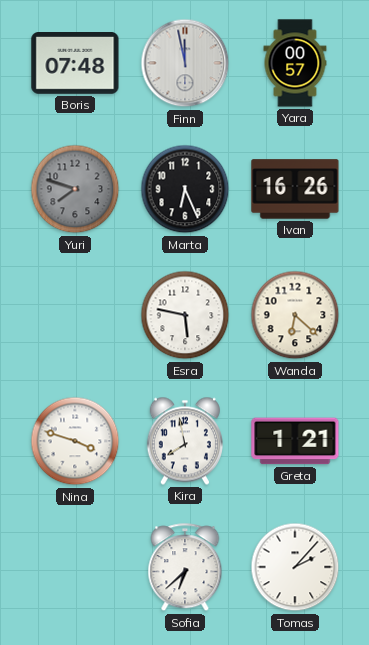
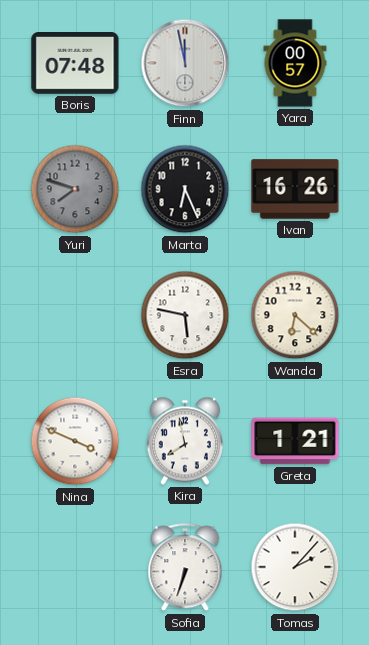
Nina: 3:48 -> 3:49
Sofia: 6:38 -> 6:33
